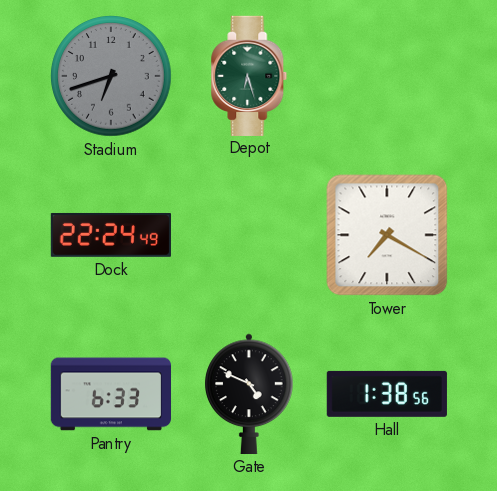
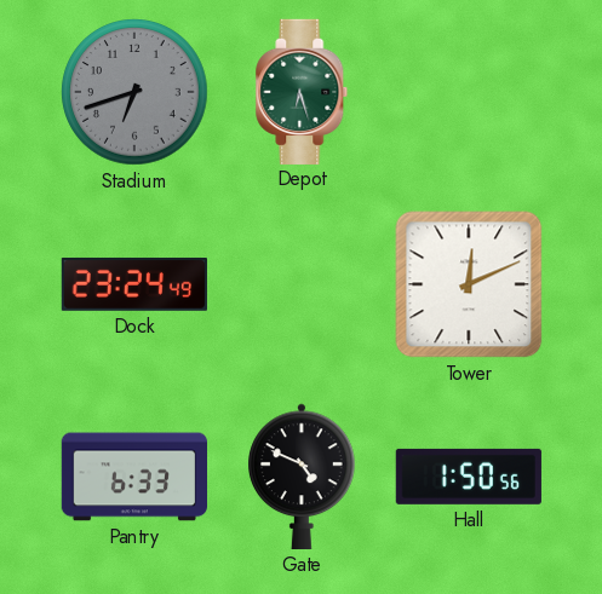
Dock: 22:24 -> 23:24
Tower: 7:20 -> 12:11
Hall: 1:38 -> 1:50
